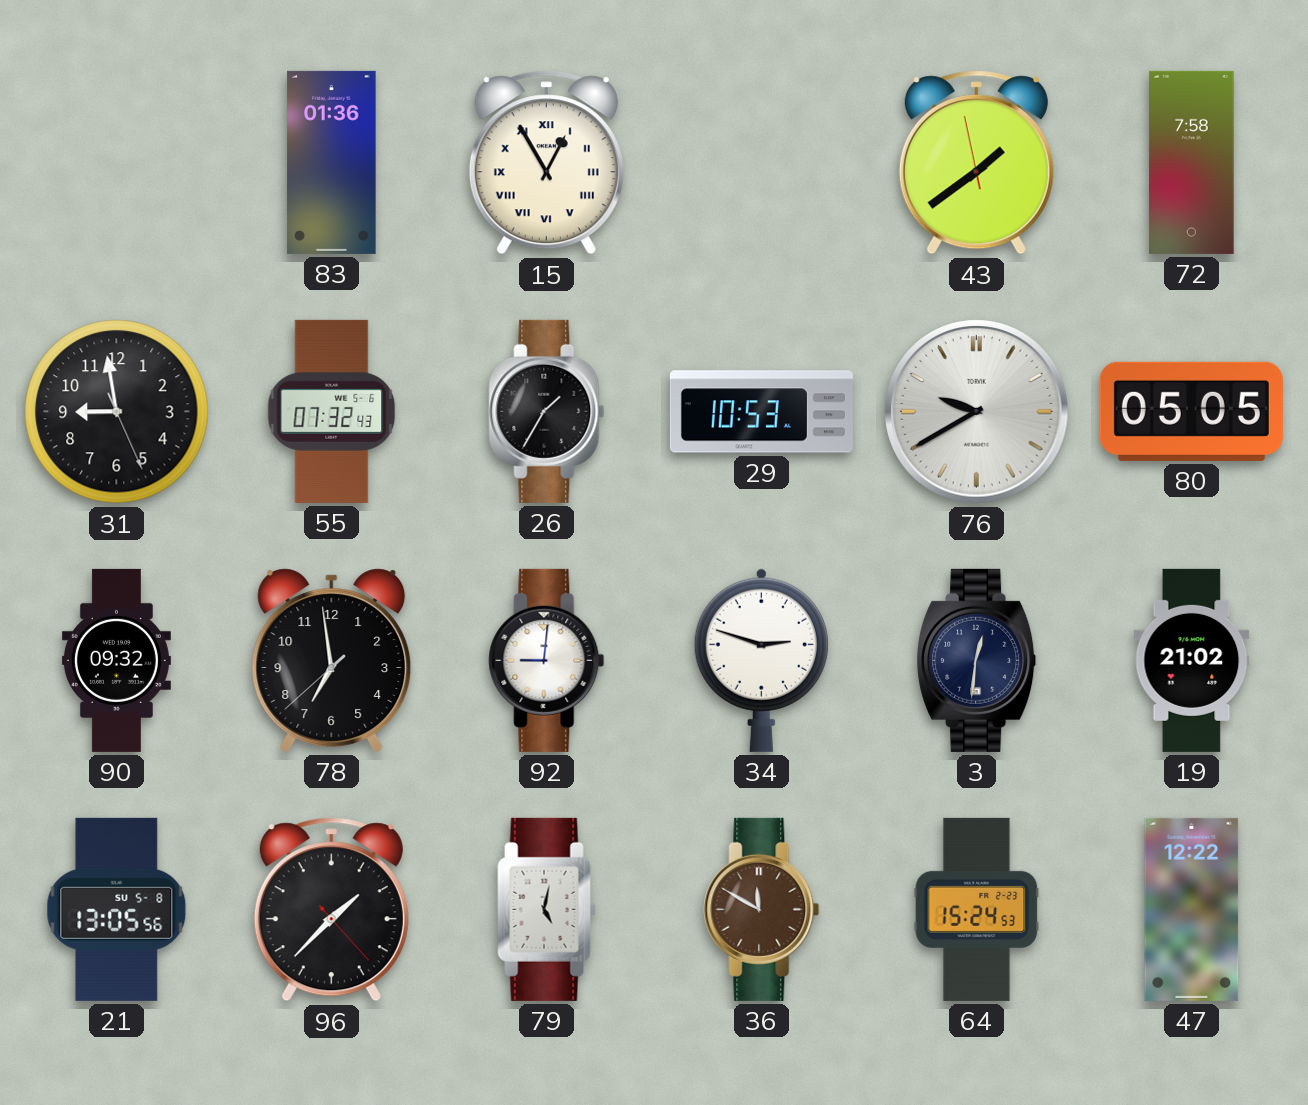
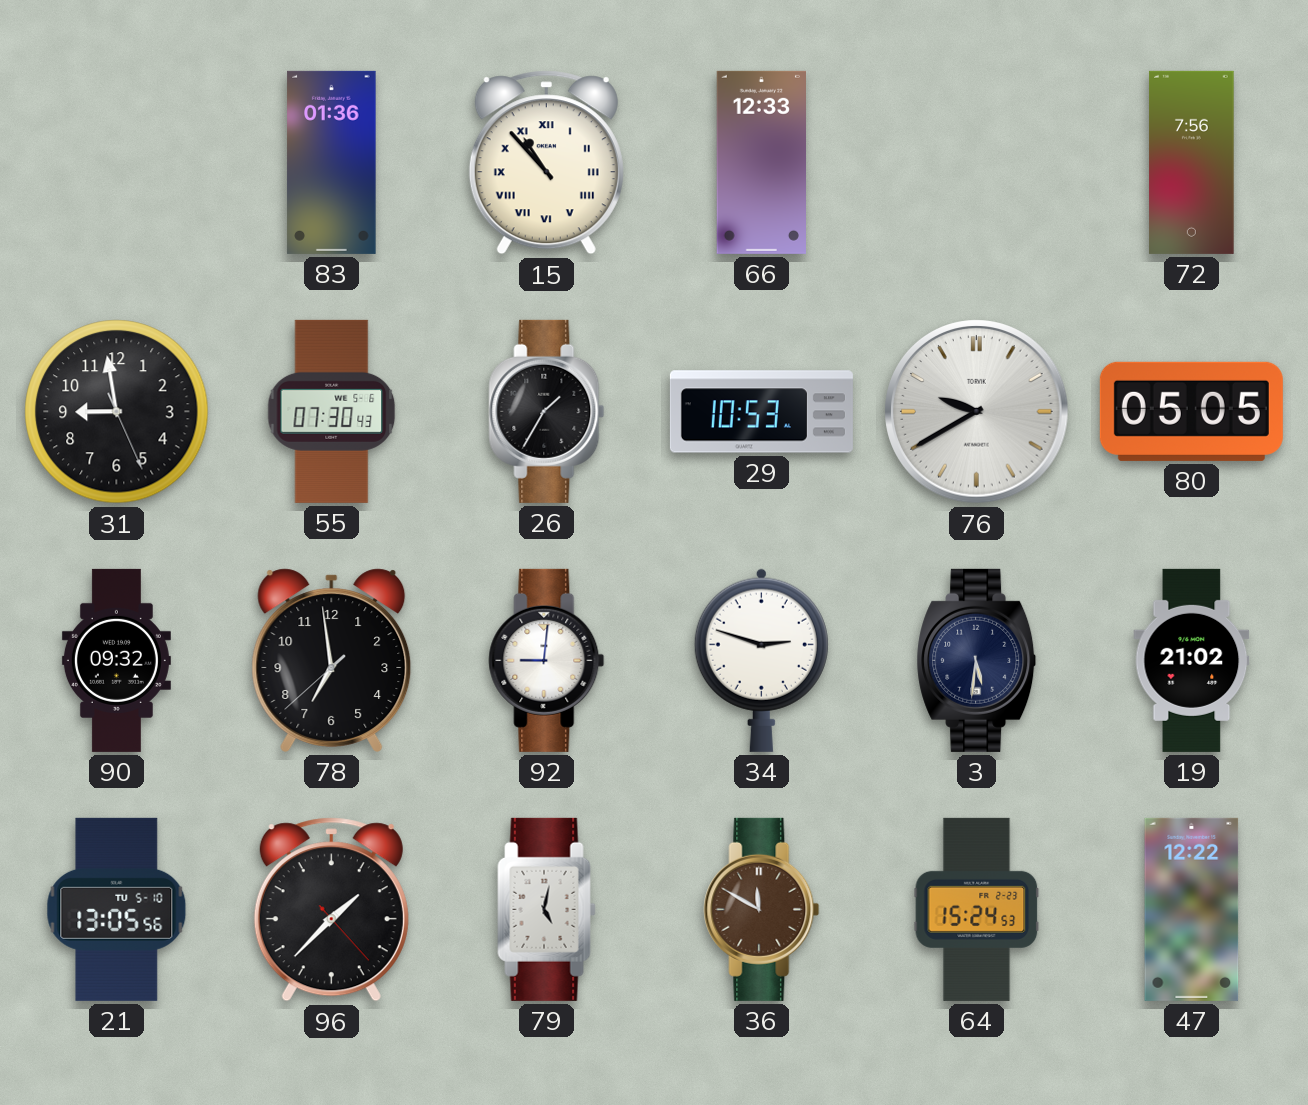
15: 12:55 -> 10:53
66: none -> 12:33
43: 1:38 -> none
72: 7:58 -> 7:56
55: 07:32 -> 07:30
3: 12:31 -> 5:31
21 date: SU 5-8 -> TU 5-10
